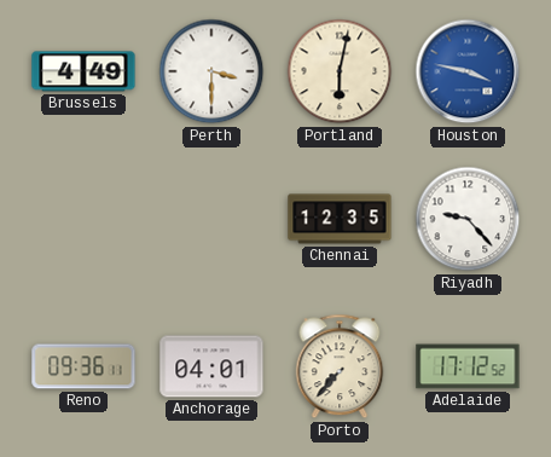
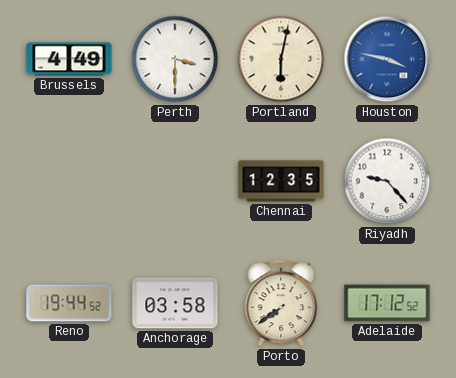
Reno: 09:36 -> 19:44
Anchorage: 04:01 -> 03:58
Porto: 7:37 -> 7:39
